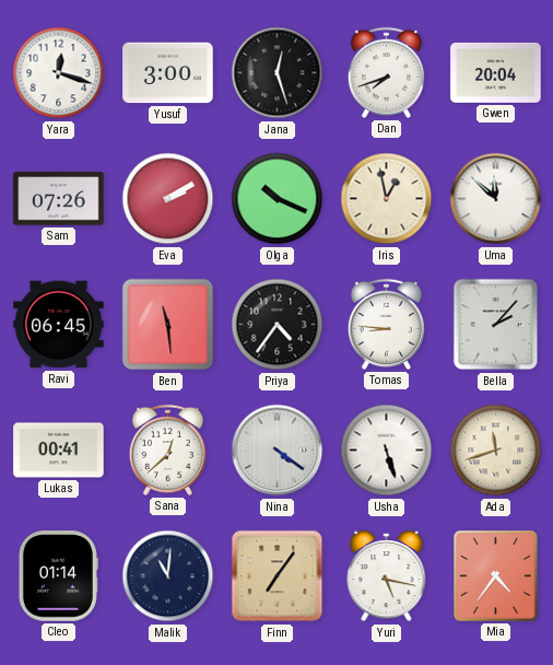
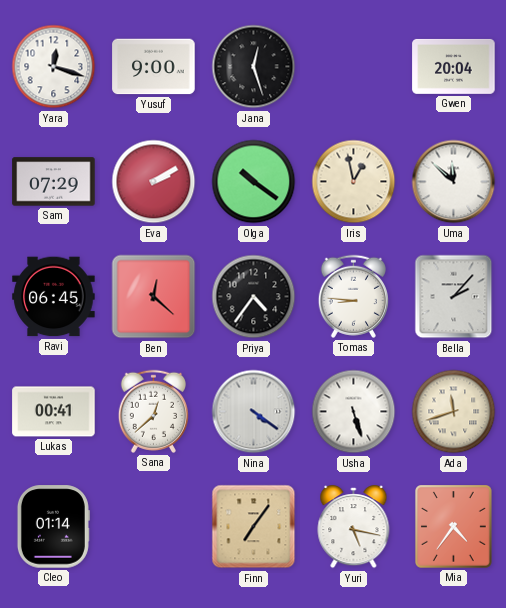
Yusuf: 3:00 -> 9:00
Dan: 7:42 -> none
Sam: 07:26 -> 07:29
Olga: 10:19 -> 10:21
Ben: 11:29 -> 12:22
Malik: 11:01 -> none
